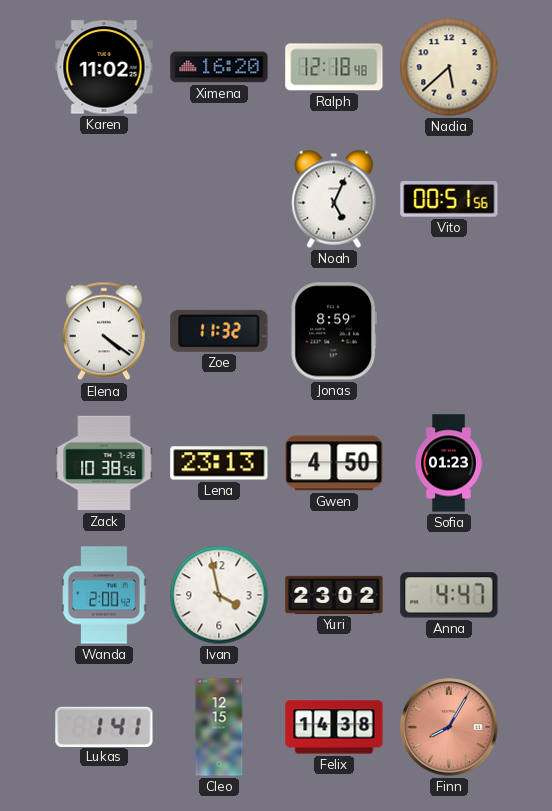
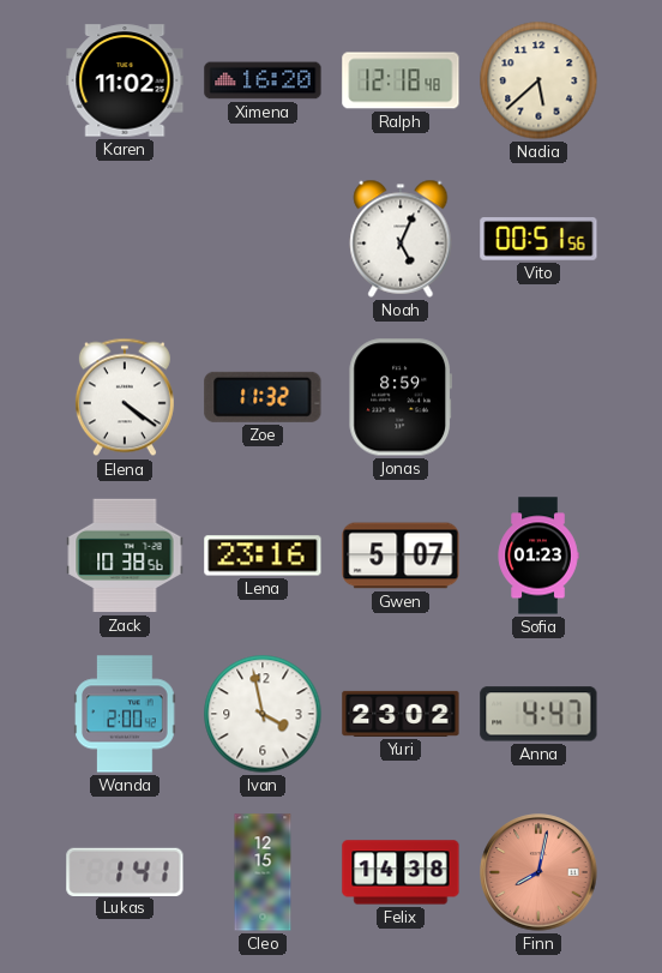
Lena: 23:13 -> 23:16
Gwen: 4:50 -> 5:07
Finn: 8:05 -> 8:02
